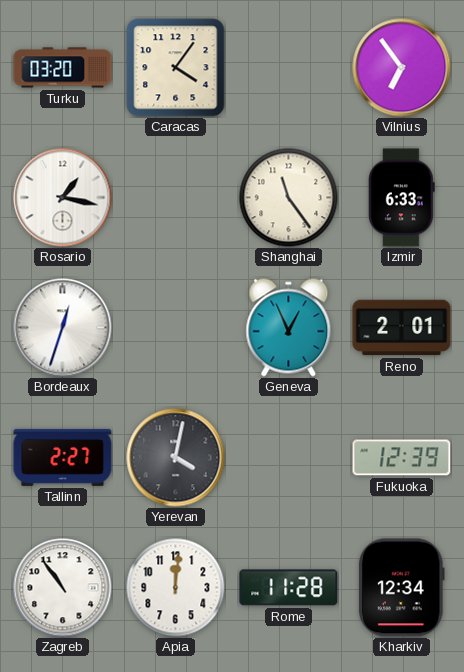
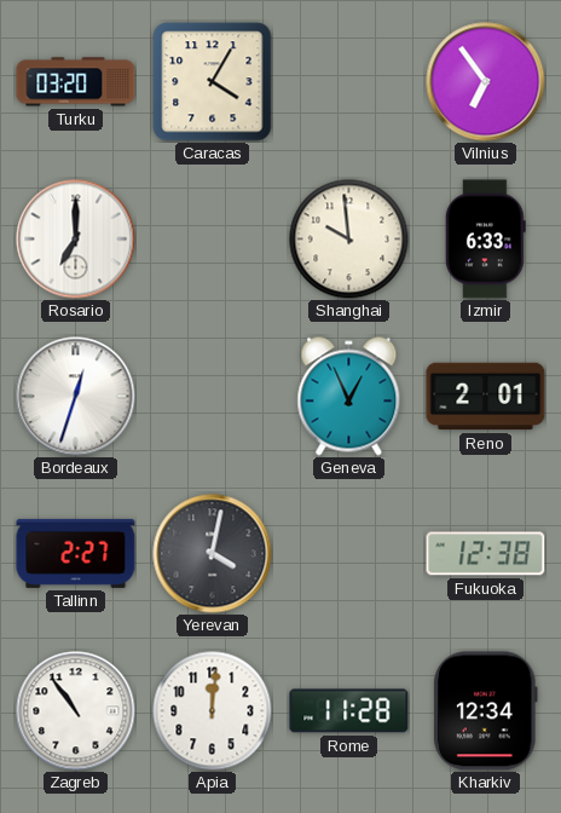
Caracas: 4:06 -> 4:05
Rosario: 1:17 -> 7:00
Shanghai: 11:24 -> 9:59
Fukuoka: 12:39 -> 12:38
